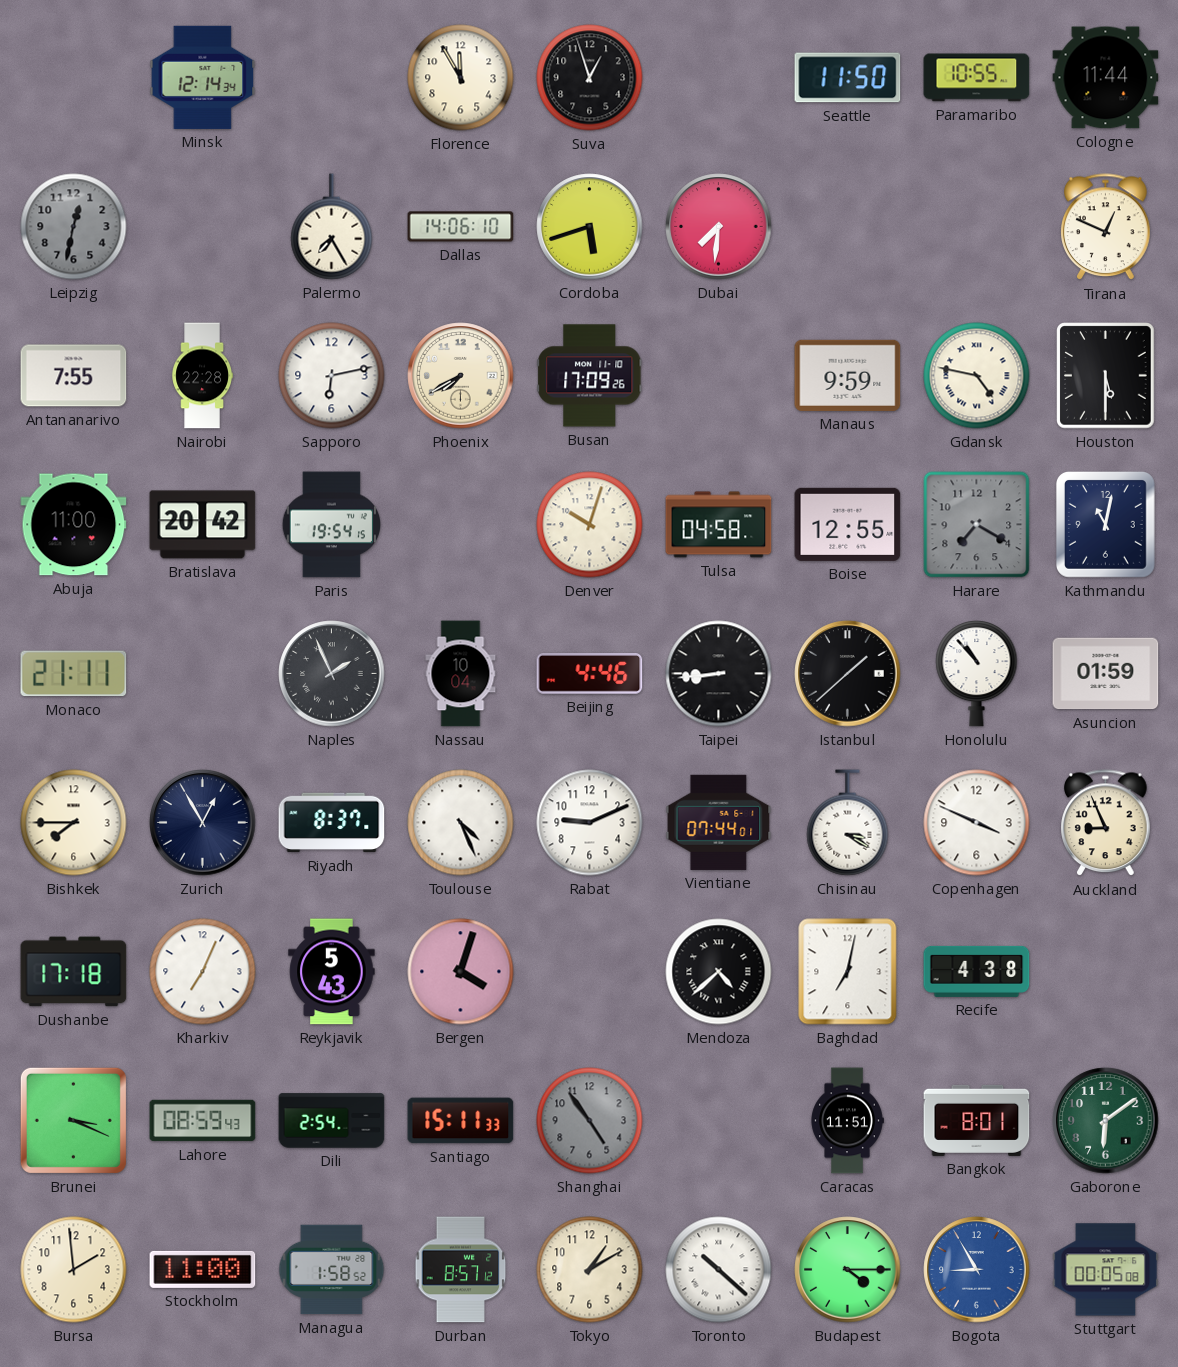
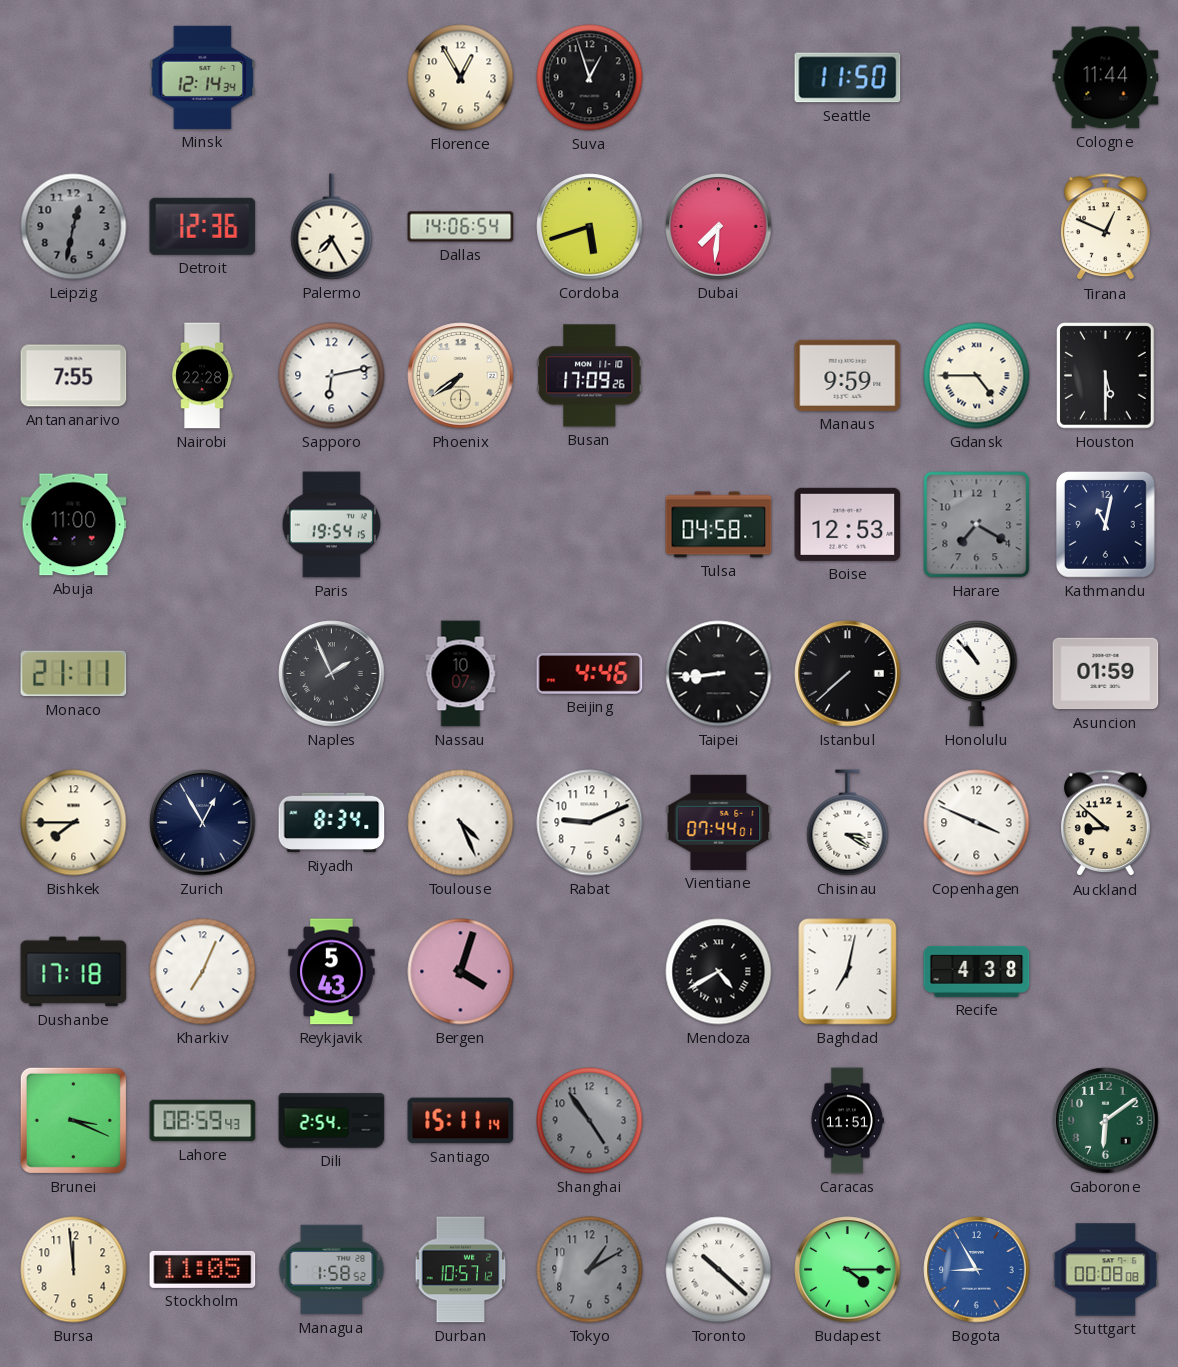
Florence: 11:55 -> 12:55
Paramaribo: 10:55 -> none
Detroit: none -> 12:36
Dallas: 14:06:10 -> 14:06:54
Phoenix: 7:40 -> 7:39
Gdansk: 4:47 -> 4:45
Bratislava: 20:42 -> none
Denver: 10:03 -> none
Boise: 12:55 -> 12:53
Nassau: 10:04 -> 10:07
Istanbul: 1:38 -> 7:38
Riyadh: 8:37 -> 8:34
Auckland: 8:56 -> 8:52
Mendoza: 4:38 -> 4:40
Santiago: 15:11:33 -> 15:11:14
Bangkok: 8:01 -> none
Bursa: 1:59 -> 11:59
Stockholm: 11:00 -> 11:05
Durban: 8:57 -> 10:57
Tokyo dial: cream -> grey
Stuttgart: 00:05 -> 00:08
